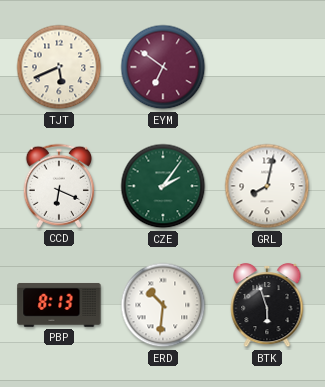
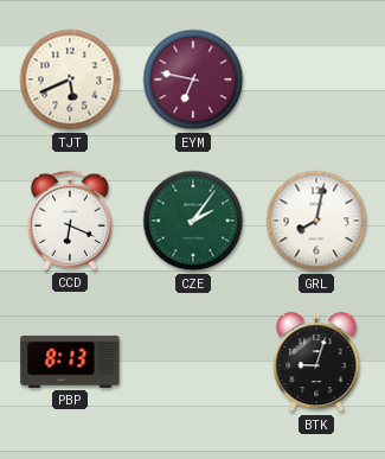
EYM: 6:51 -> 6:47
ERD: 10:31 -> none
BTK: 5:57 -> 9:03
